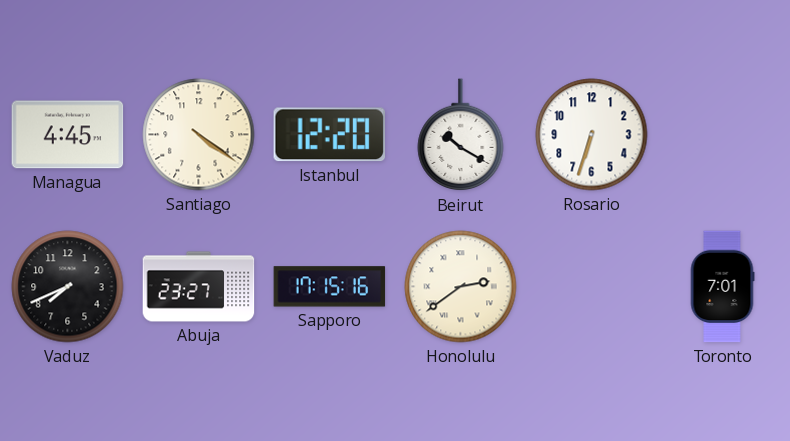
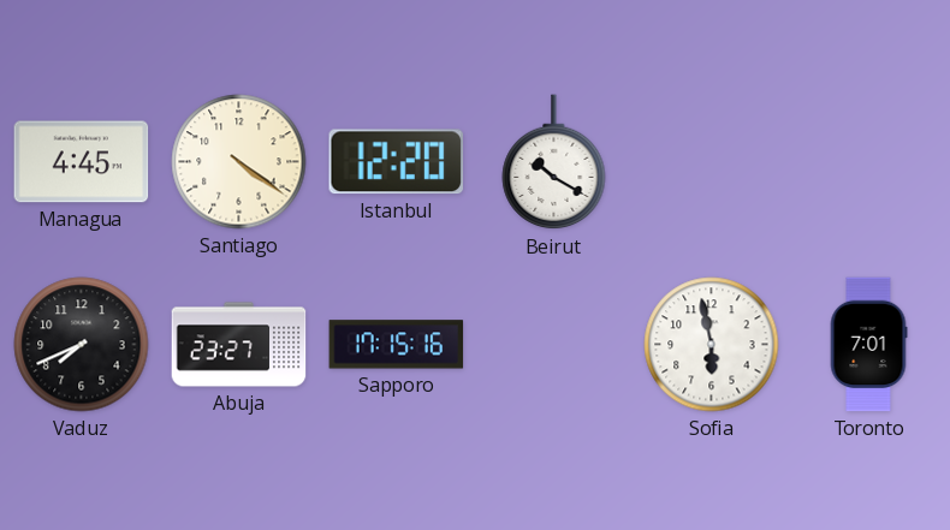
Rosario: 6:33 -> none
Honolulu: 2:39 -> none
Sofia: none -> 5:58
